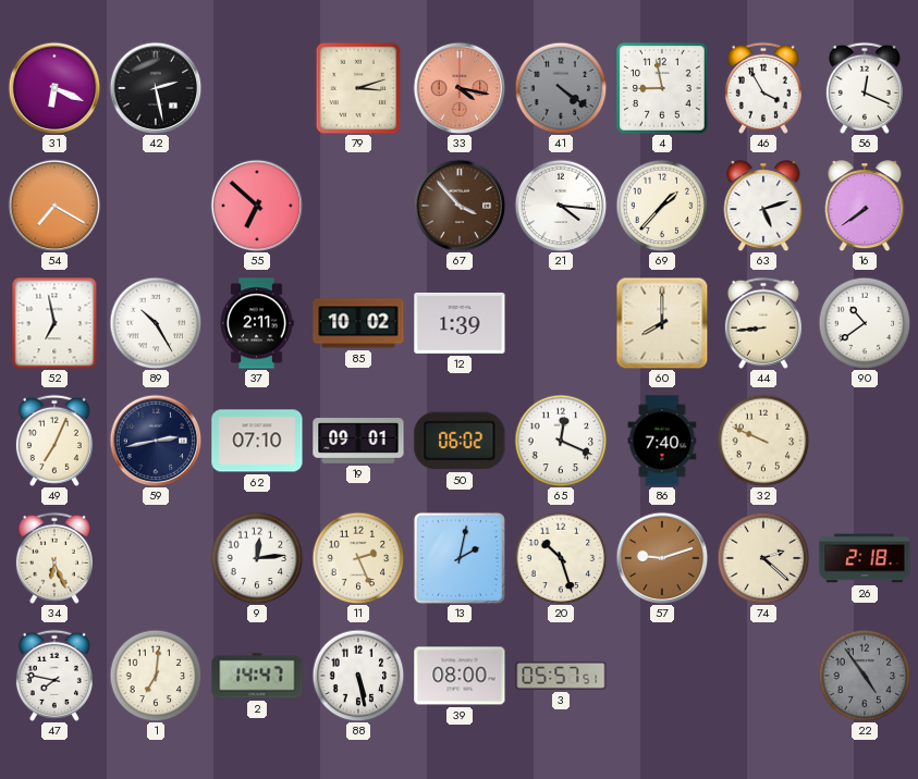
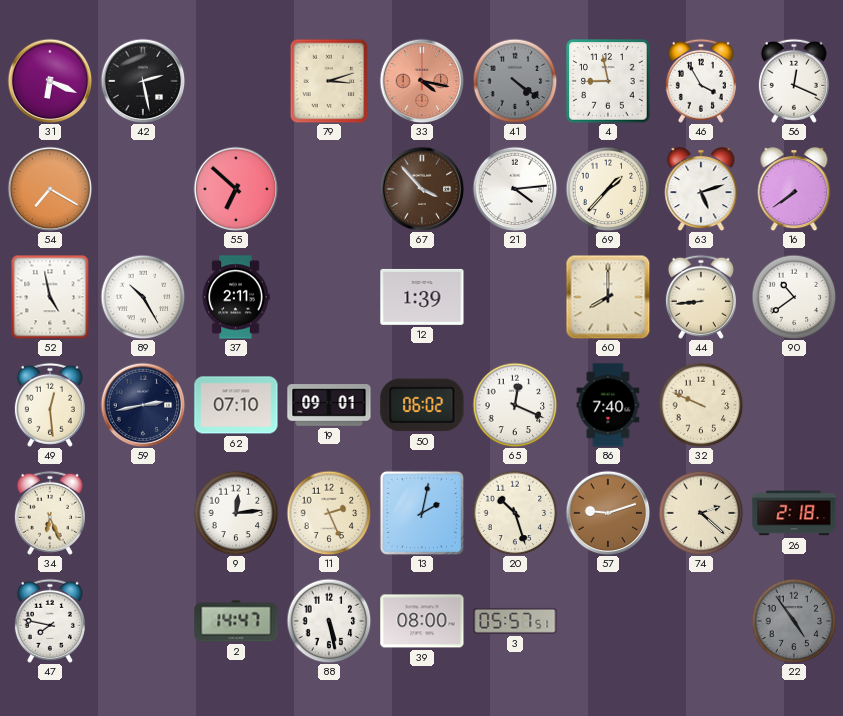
21: 4:16 -> 4:14
52: 6:58 -> 4:58
85: 10:02 -> none
49: 7:04 -> 12:29
1: 7:01 -> none
